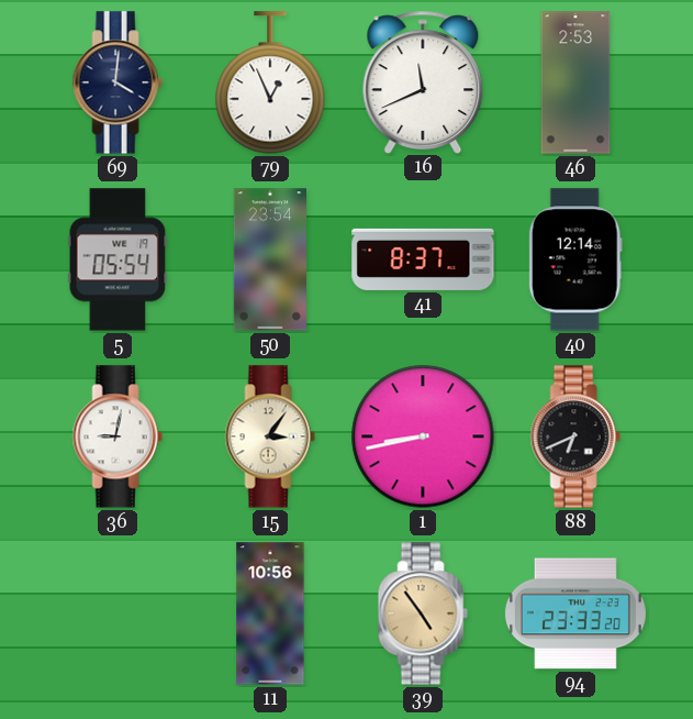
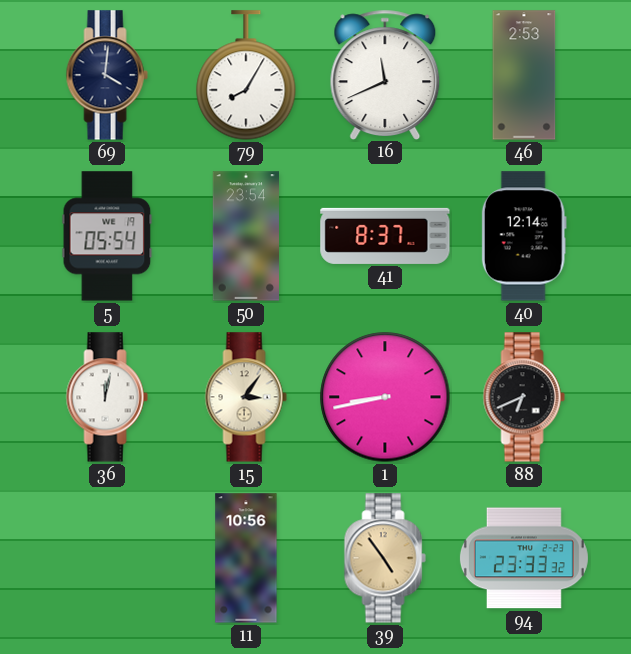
79: 12:56 -> 8:05
36: 9:02 -> 12:02
94: 23:33:20 -> 23:33:32
